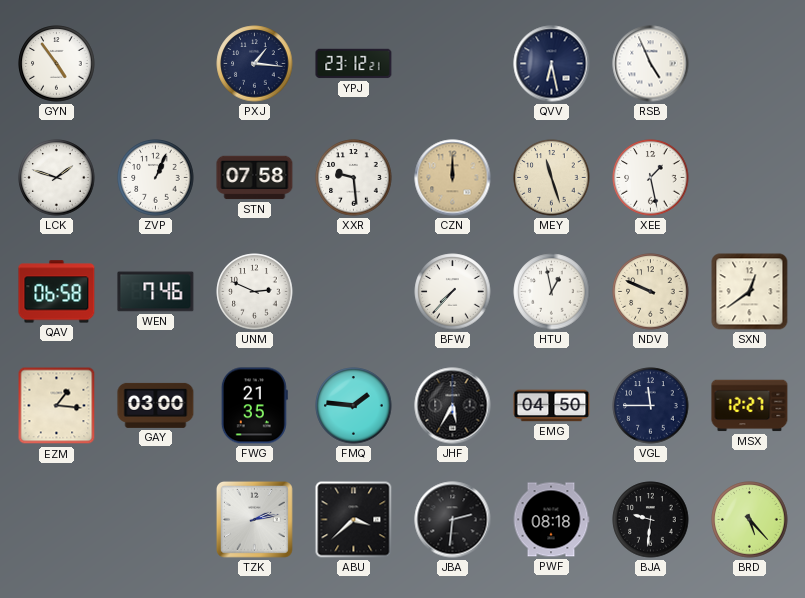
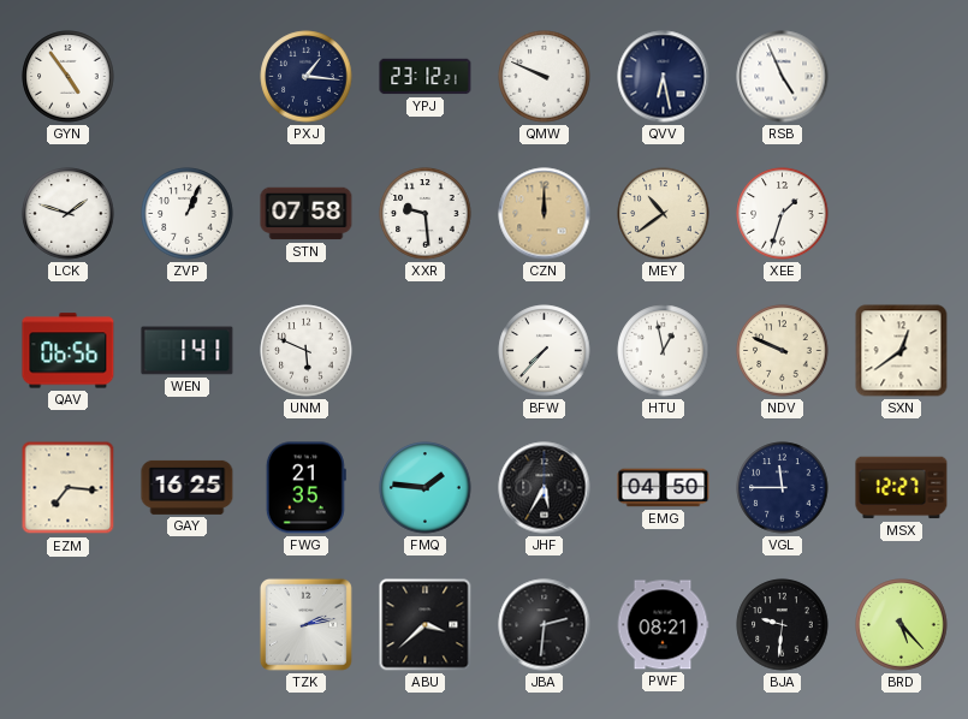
QMW: none -> 9:49
MEY: 11:27 -> 10:39
XEE: 1:28 -> 1:33
QAV: 06:58 -> 06:56
WEN: 7:46 -> 1:41
UNM: 2:49 -> 5:49
EZM: 1:16 -> 7:16
GAY: 03:00 -> 16:25
PWF: 08:18 -> 08:21
